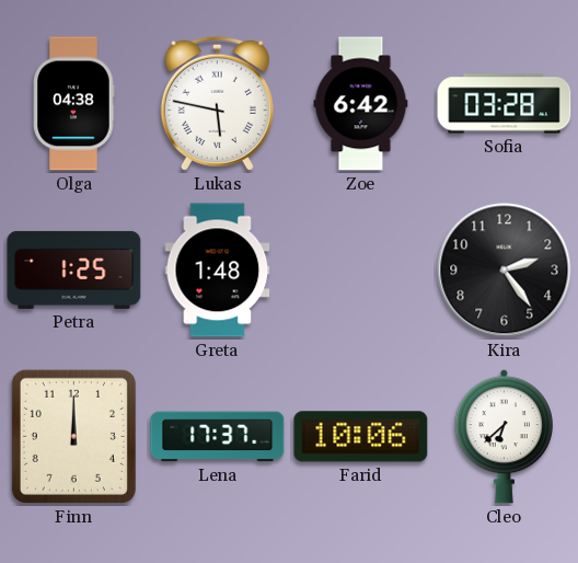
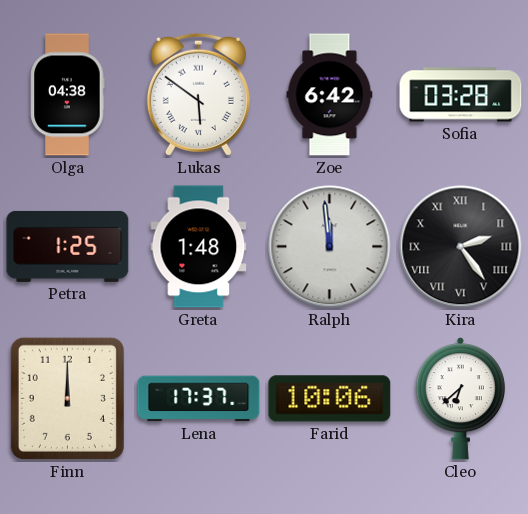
Lukas: 5:47 -> 5:51
Ralph: none -> 11:59
Kira numerals: Arabic -> Roman
